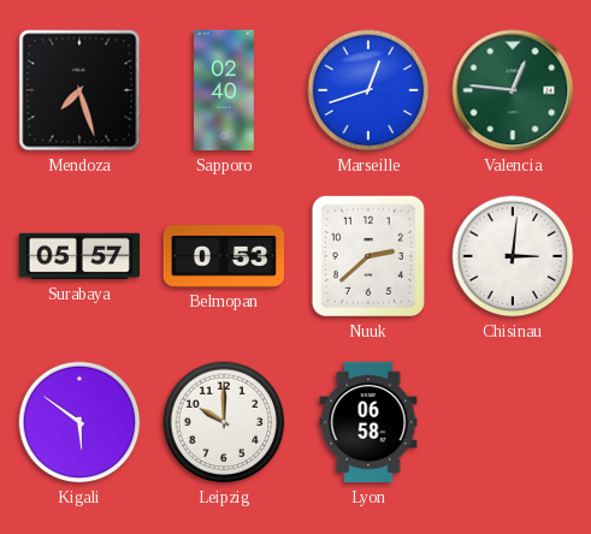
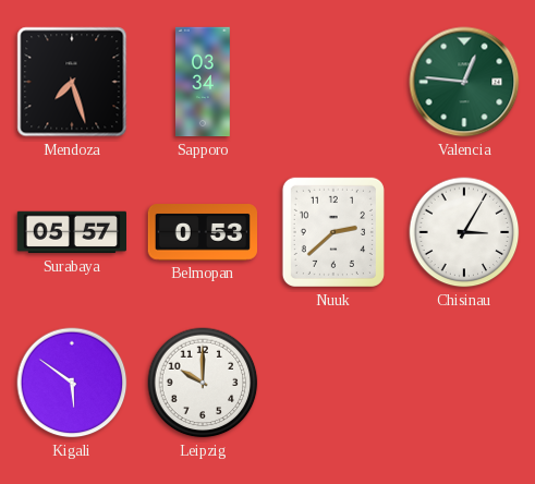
Sapporo: 02:40 -> 03:34
Marseille: 12:42 -> none
Chisinau: 3:01 -> 3:05
Lyon: 06:58 -> none
